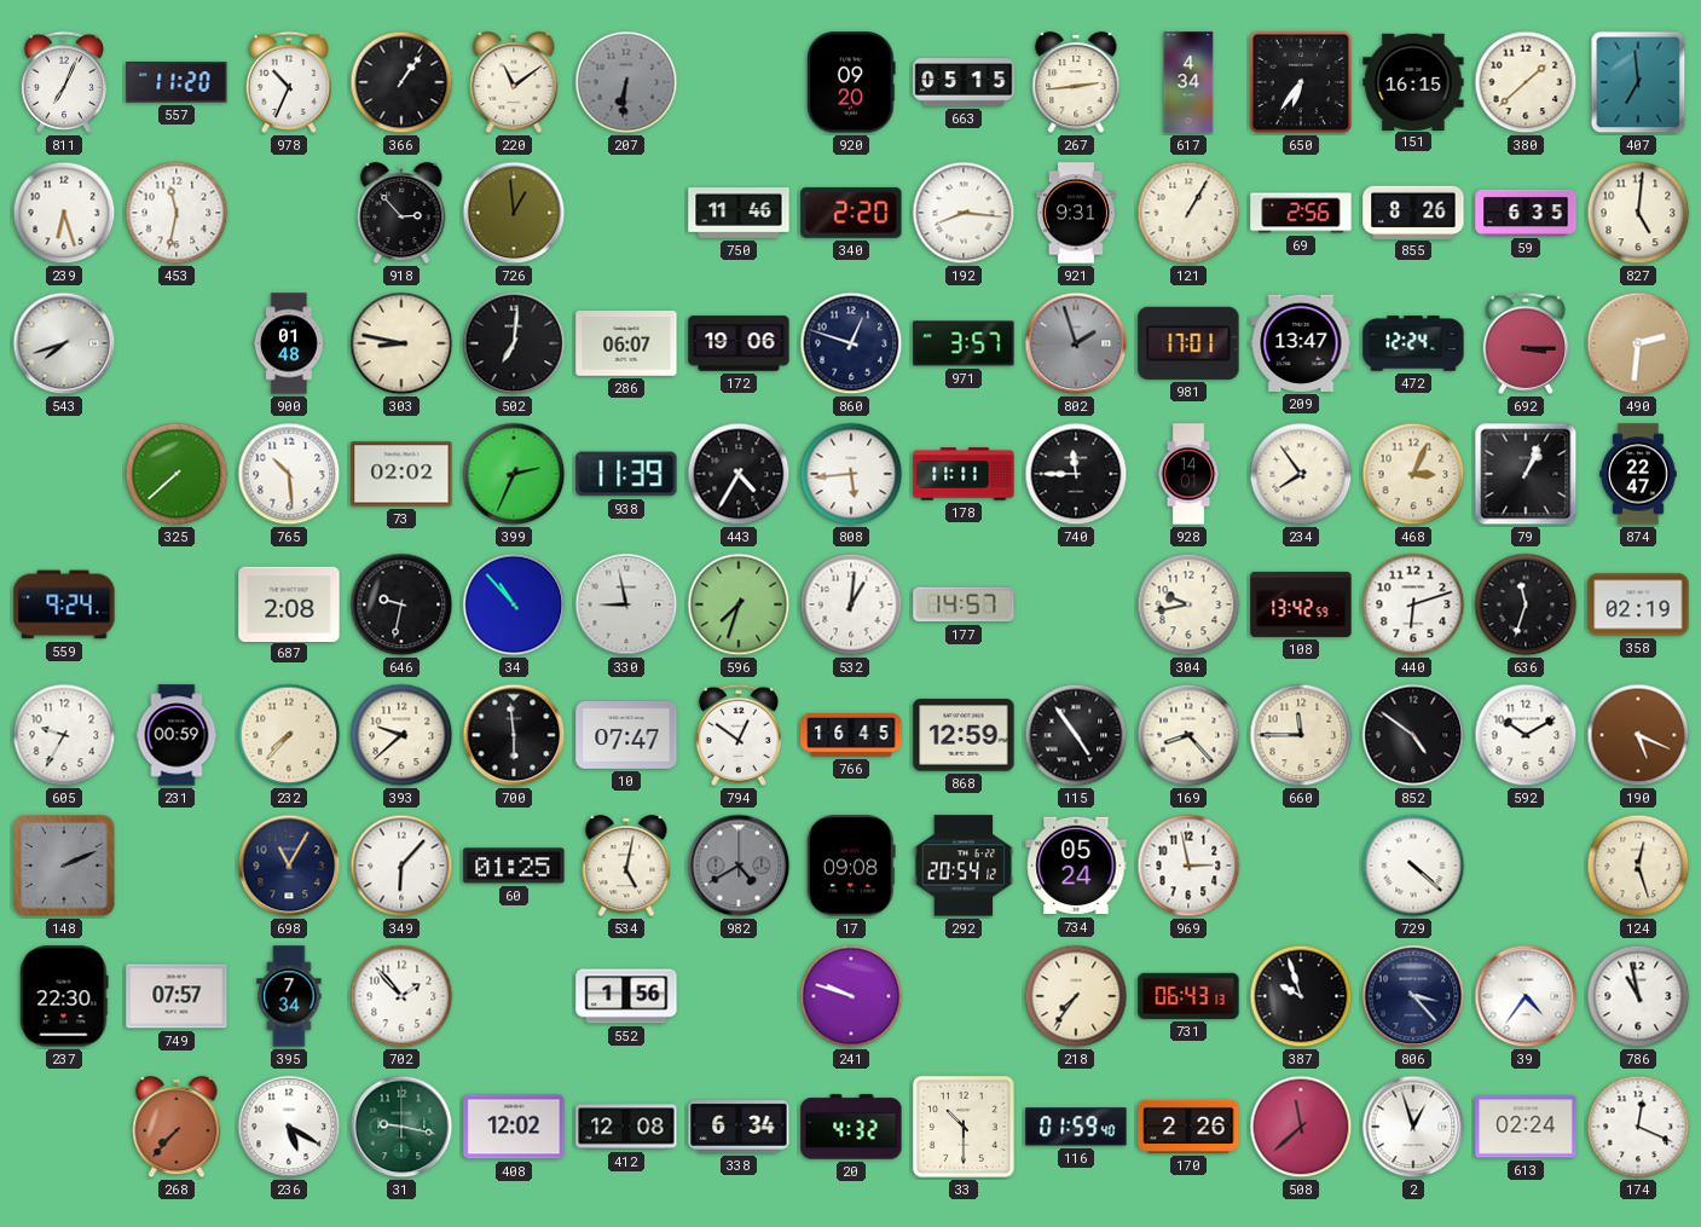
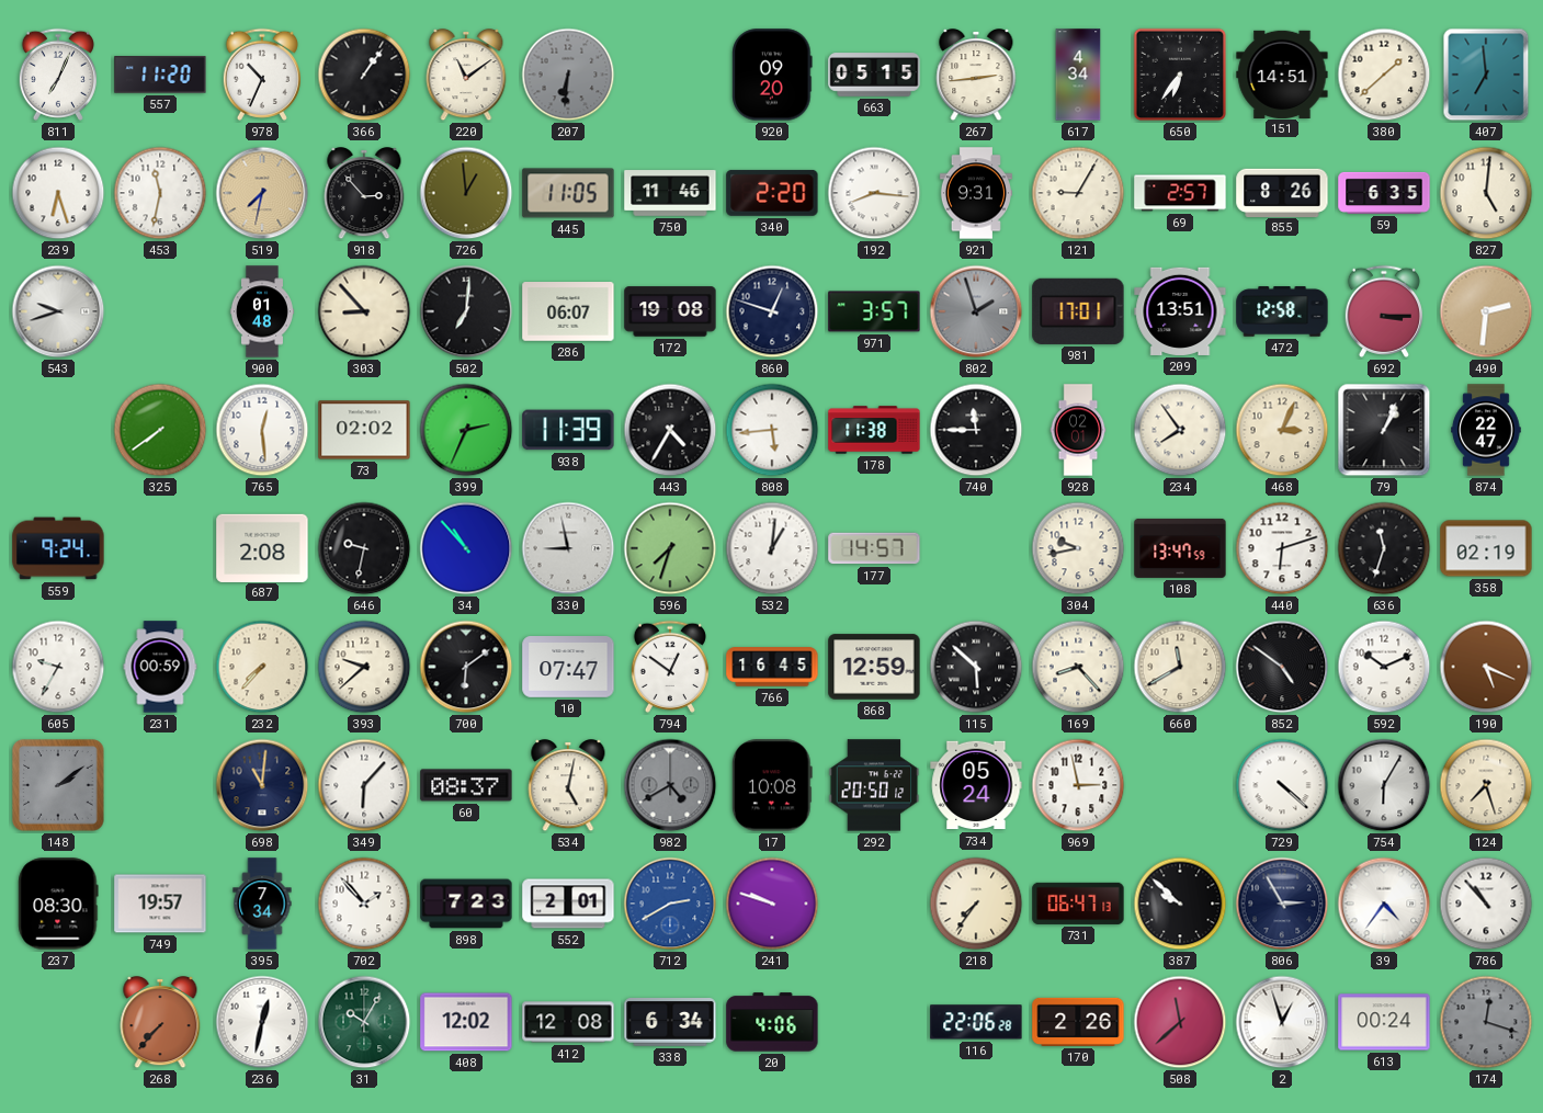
151: 16:15 -> 14:51
519: none -> 7:32
445: none -> 11:05
121: 1:05 -> 9:05
69: 2:56 -> 2:57
543: 7:42 -> 9:42
303: 8:47 -> 8:53
172: 19:06 -> 19:08
209: 13:47 -> 13:51
472: 12:24 -> 12:58
325: 7:38 -> 7:39
765: 10:29 -> 12:29
178: 11:11 -> 11:38
928: 14:01 -> 02:01
108: 13:42 -> 13:47
700: 5:59 -> 6:09
115: 4:54 -> 5:52
660: 11:45 -> 11:40
592: 10:10 -> 10:11
148: 2:11 -> 2:09
698: 11:05 -> 11:01
60: 01:25 -> 08:37
17: 09:08 -> 10:08
292: 20:54 -> 20:50
754: none -> 6:05
124: 12:27 -> 7:27
237: 22:30 -> 08:30
749: 07:57 -> 19:57
898: none -> 7:23
552: 1:56 -> 2:01
712: none -> 2:40
731: 06:43 -> 06:47
387: 9:57 -> 9:52
806: 3:23 -> 2:55
786: 10:58 -> 10:53
236: 5:20 -> 12:32
31: 9:17 -> 10:05
20: 4:32 -> 4:06
33: 10:30 -> none
116: 01:59 -> 22:06
613: 02:24 -> 00:24
174: 12:19 -> 12:18
174 dial: white -> grey
